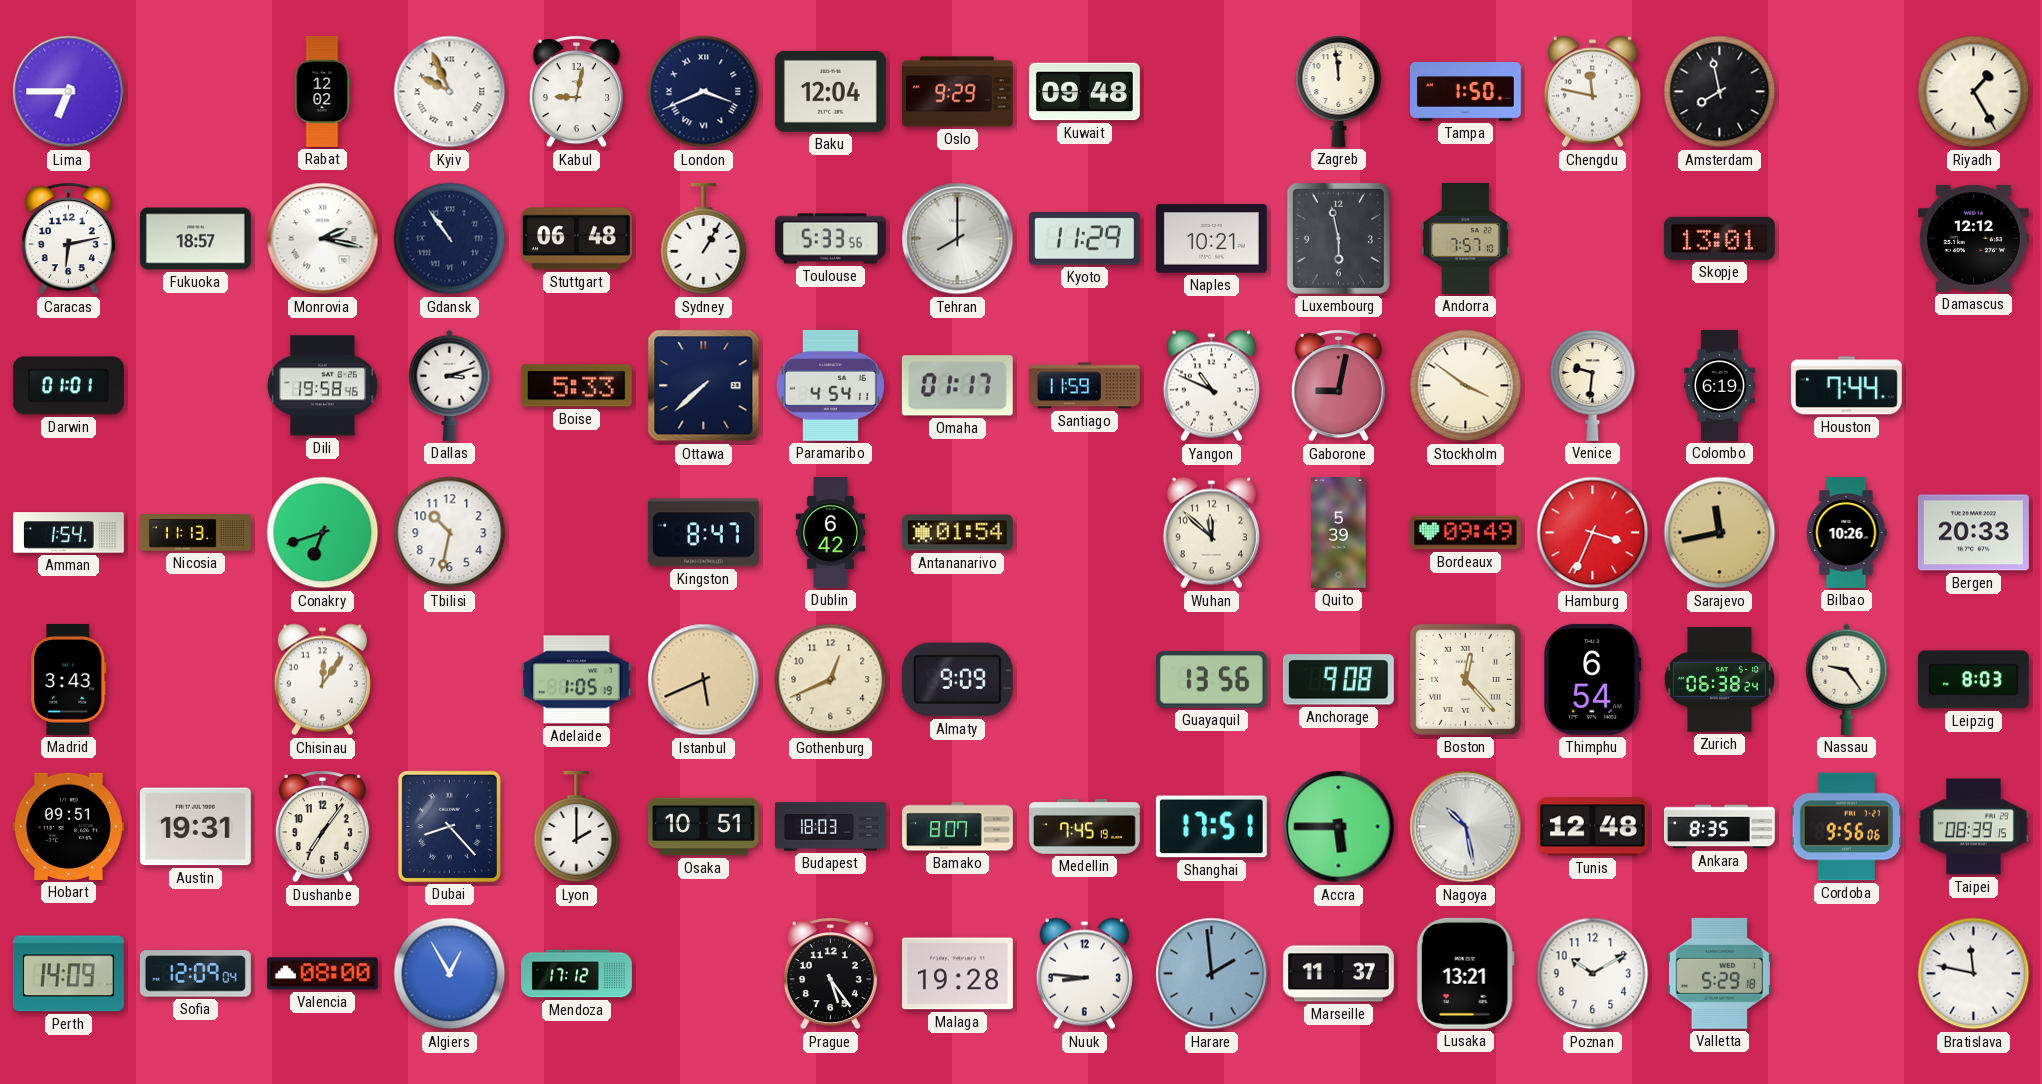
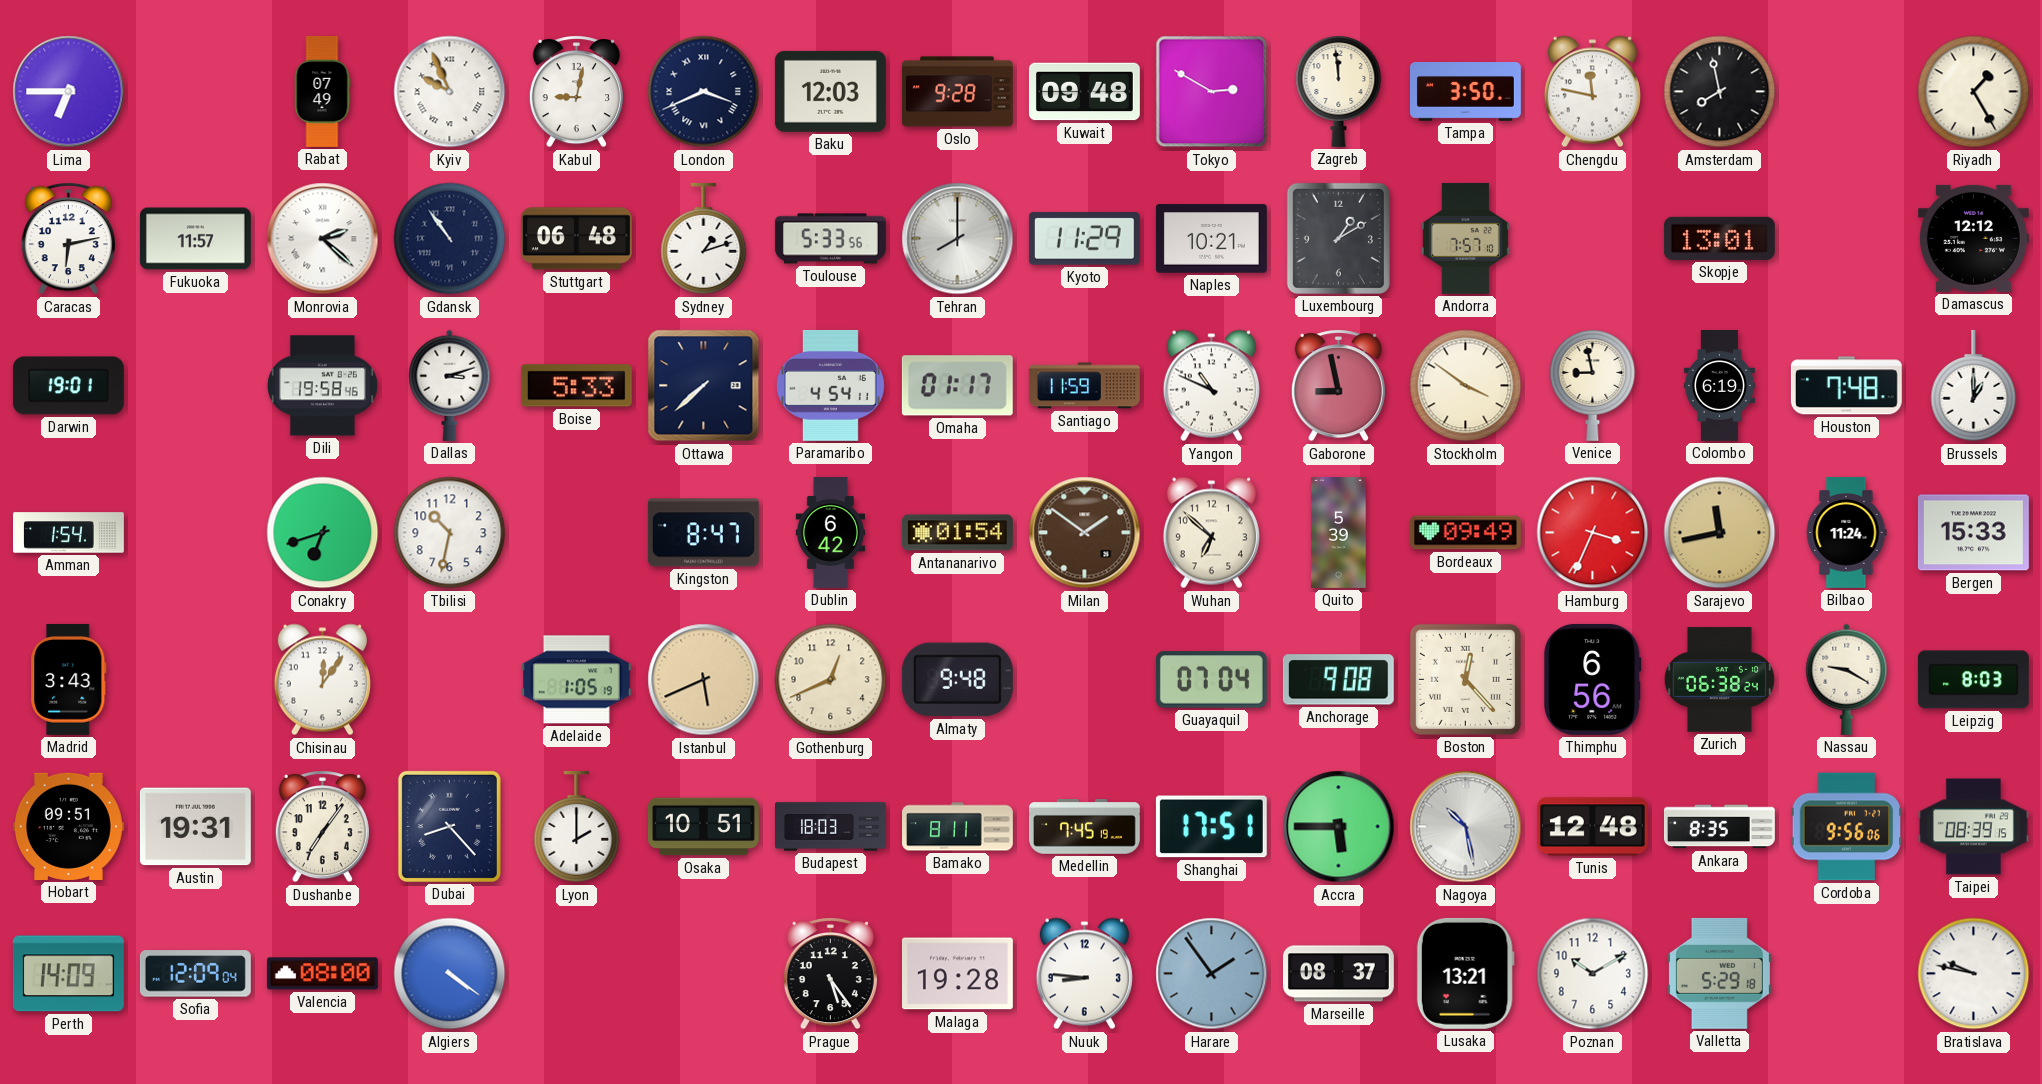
Rabat: 12:02 -> 07:49
Baku: 12:04 -> 12:03
Oslo: 9:29 -> 9:28
Tokyo: none -> 2:50
Tampa: 1:50 -> 3:50
Fukuoka: 18:57 -> 11:57
Monrovia: 2:17 -> 2:22
Sydney: 1:05 -> 1:12
Luxembourg: 5:58 -> 1:10
Darwin: 01:01 -> 19:01
Gaborone: 9:02 -> 8:58
Venice: 9:31 -> 8:58
Houston: 7:44 -> 7:48
Brussels: none -> 1:00
Nicosia: 11:13 -> none
Milan: none -> 1:51
Wuhan: 11:52 -> 6:52
Bilbao: 10:26 -> 11:24
Bergen: 20:33 -> 15:33
Almaty: 9:09 -> 9:48
Guayaquil: 13:56 -> 07:04
Thimphu: 6:54 -> 6:56
Nassau: 9:24 -> 9:20
Bamako: 8:07 -> 8:11
Algiers: 12:55 -> 4:21
Mendoza: 17:12 -> none
Harare: 1:59 -> 1:54
Marseille: 11:37 -> 08:37
Bratislava: 11:47 -> 9:47
